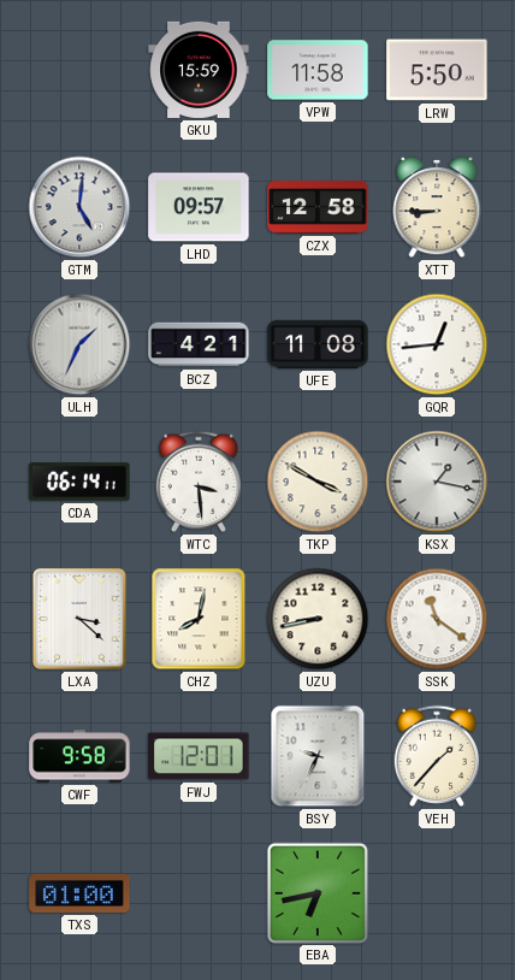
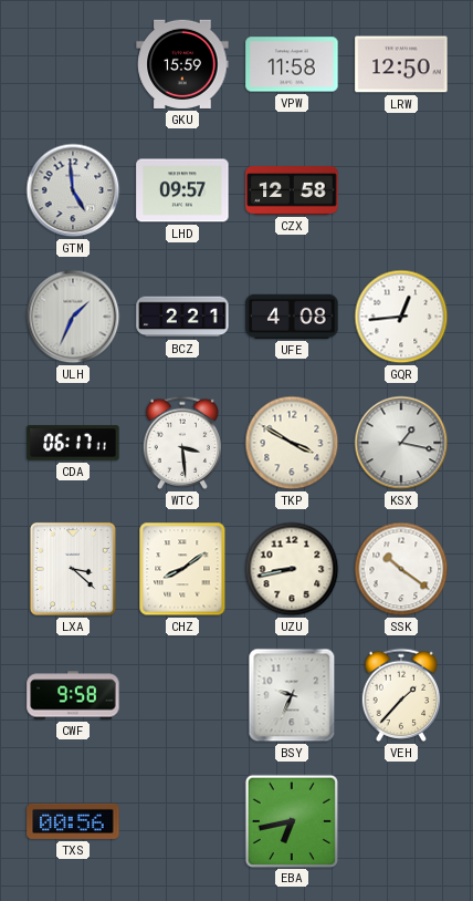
LRW: 5:50 -> 12:50
GTM: 5:01 -> 4:59
XTT: 8:45 -> none
BCZ: 4:21 -> 2:21
UFE: 11:08 -> 4:08
CDA: 06:14 -> 06:17
CHZ: 8:02 -> 8:09
SSK: 11:21 -> 10:21
FWJ: 12:01 -> none
TXS: 01:00 -> 00:56
